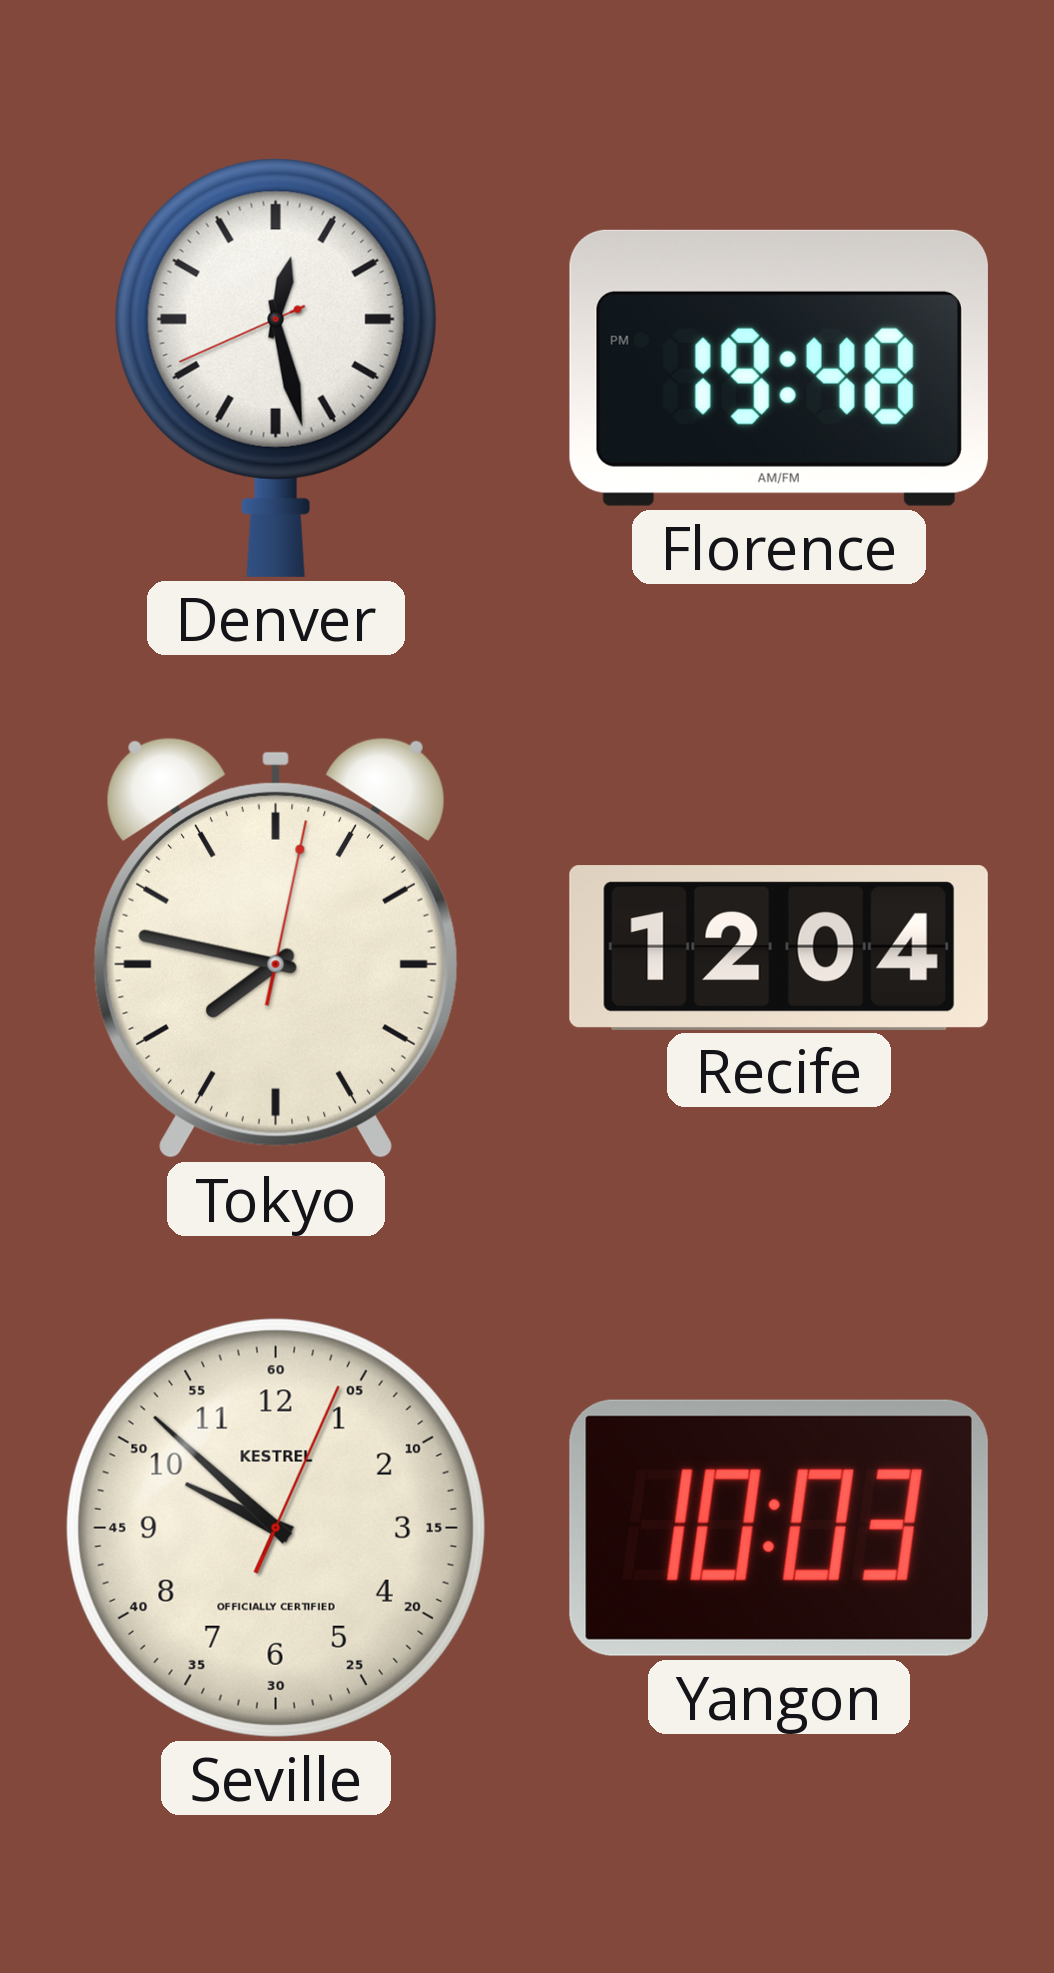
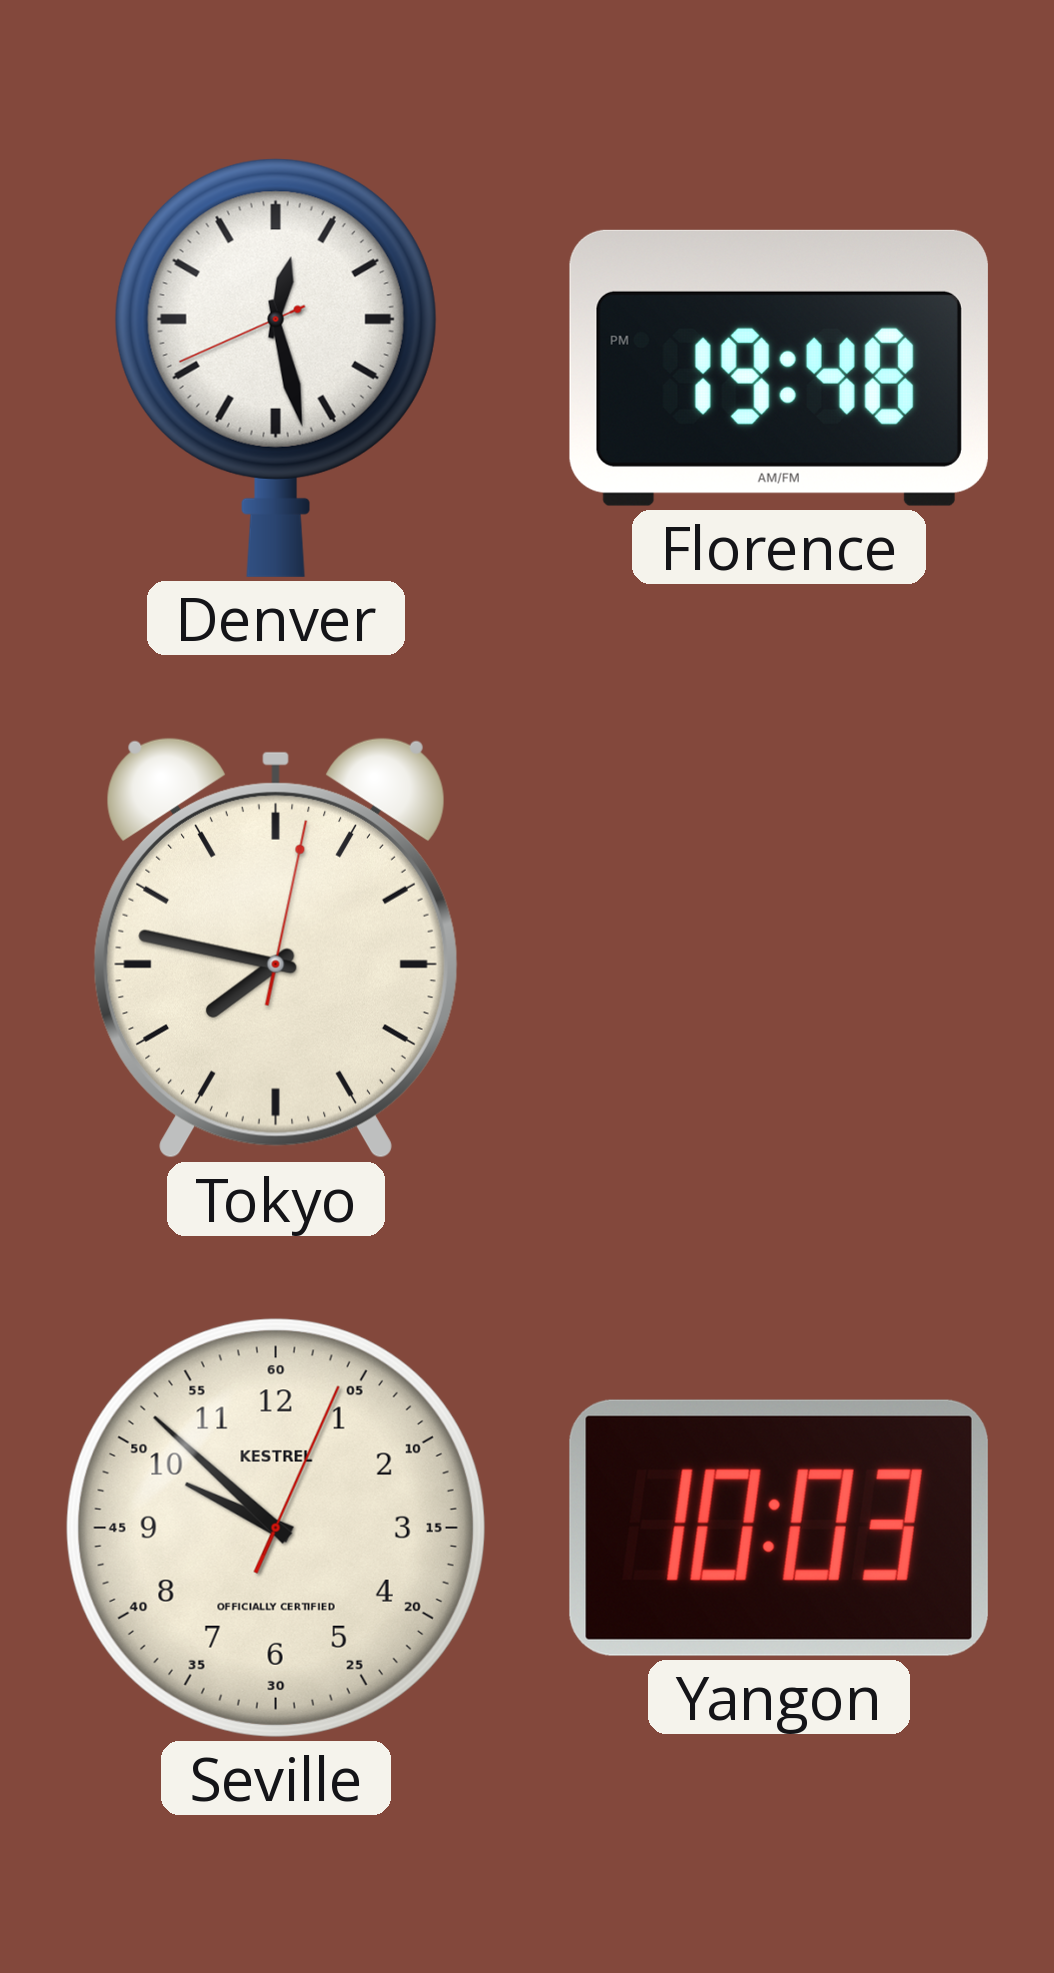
Recife: 12:04 -> none
